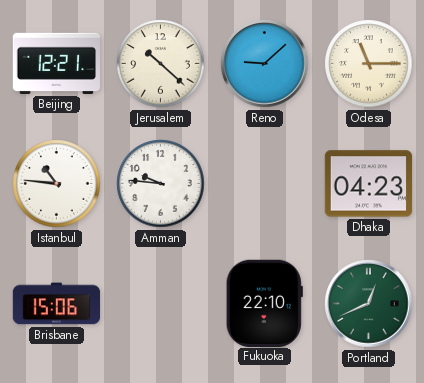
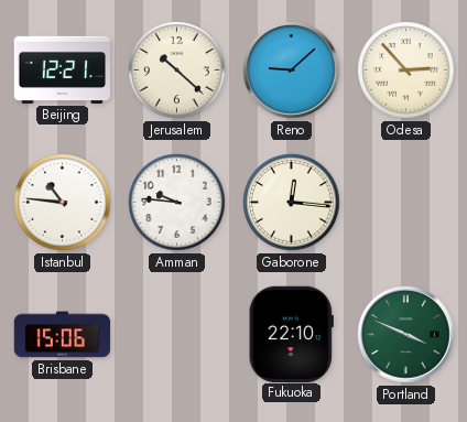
Odesa: 11:15 -> 2:53
Gaborone: none -> 12:16
Dhaka: 04:23 -> none
Portland: 12:41 -> 3:49
